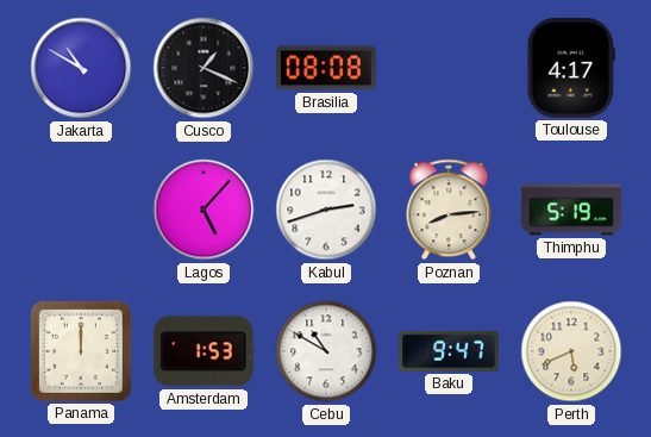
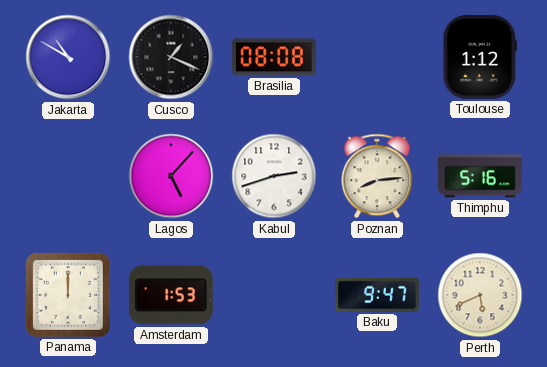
Toulouse: 4:17 -> 1:12
Thimphu: 5:19 -> 5:16
Cebu: 10:50 -> none
